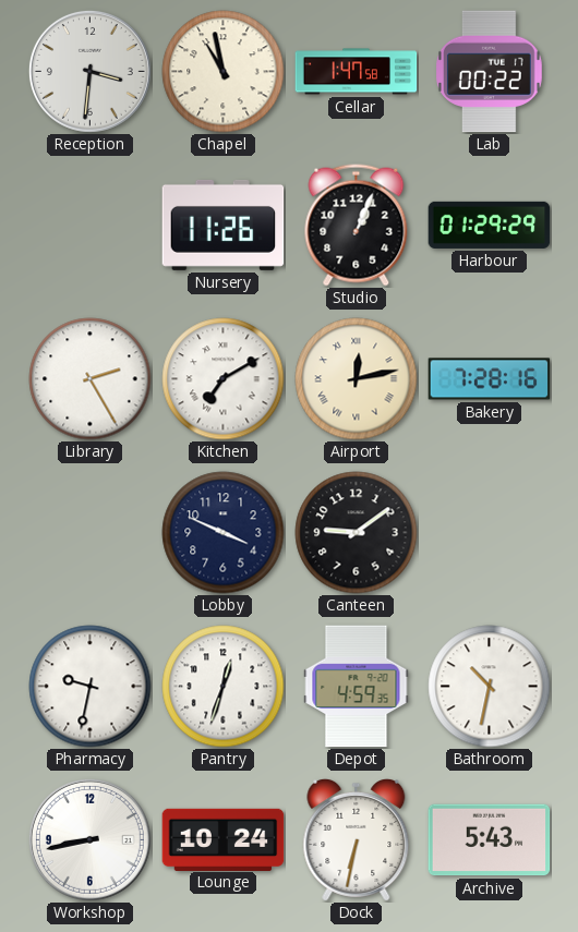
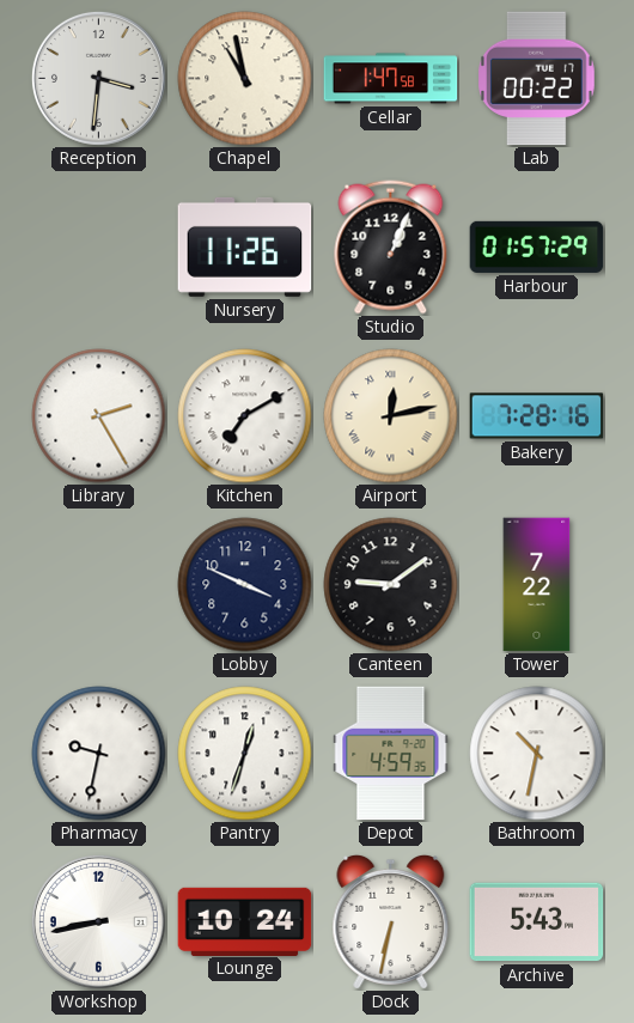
Harbour: 01:29 -> 01:57
Tower: none -> 7:22
